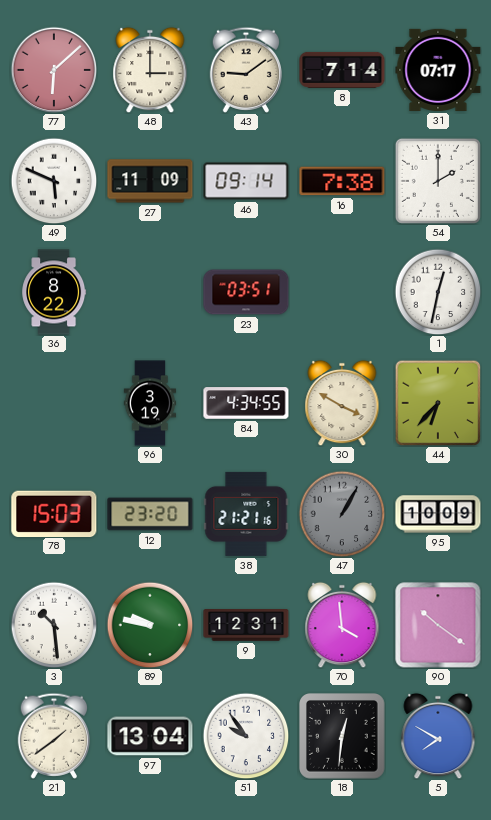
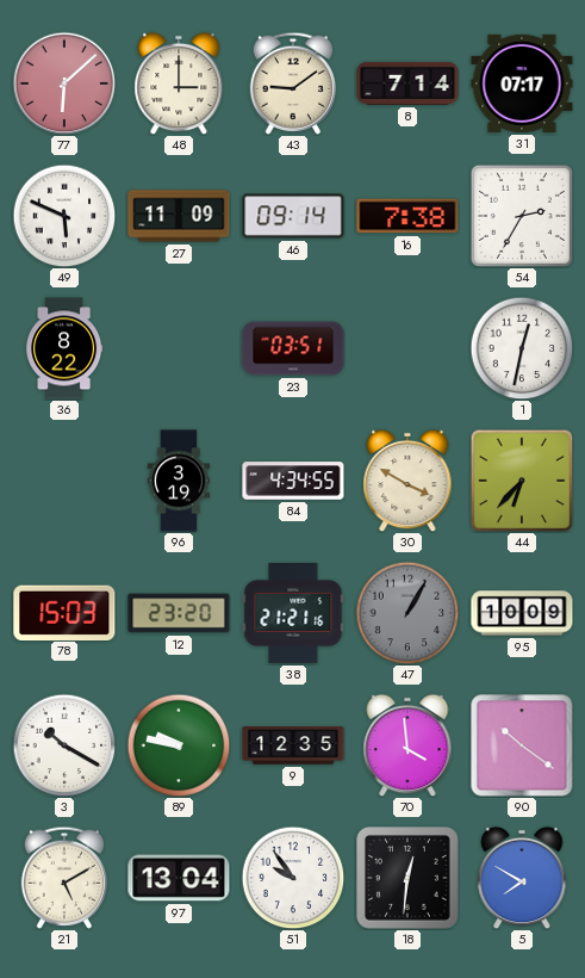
54: 2:00 -> 2:35
3: 10:29 -> 10:20
9: 12:31 -> 12:35
21: 1:39 -> 5:10
